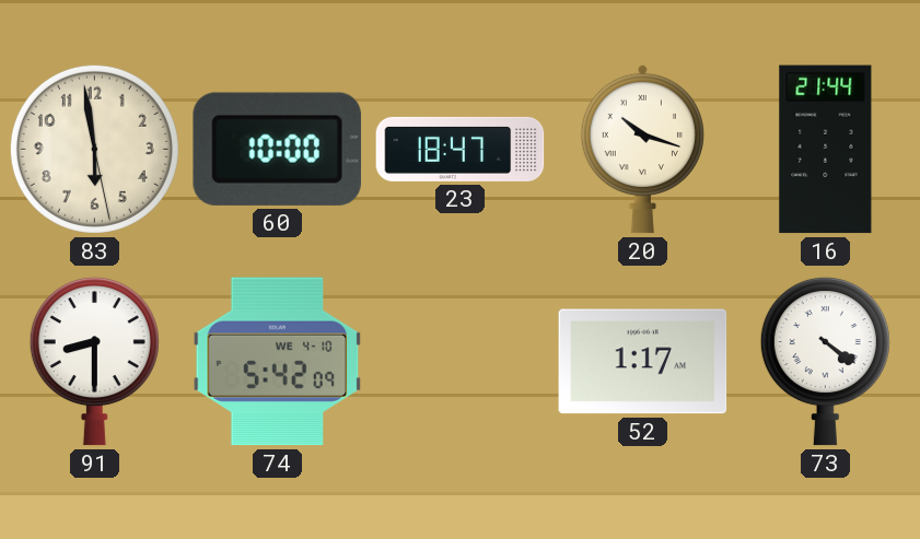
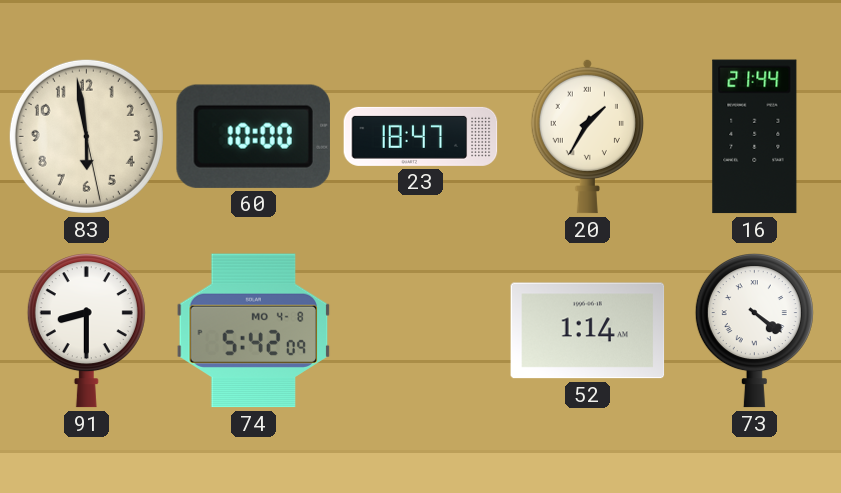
20: 10:18 -> 1:35
74 date: WE 4-10 -> MO 4-8
52: 1:17 -> 1:14
